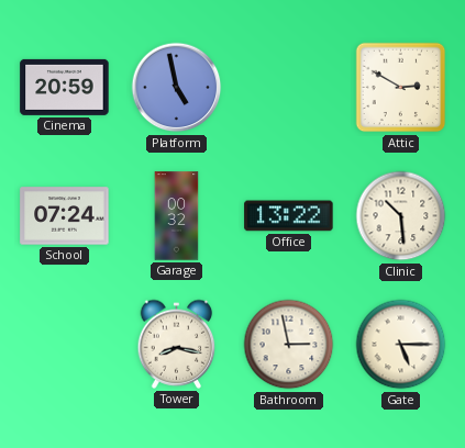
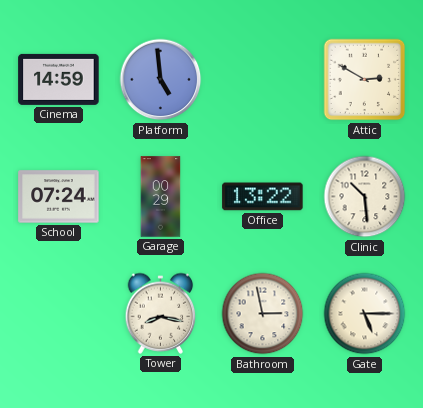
Cinema: 20:59 -> 14:59
Platform: 4:58 -> 4:59
Garage: 00:32 -> 00:29
